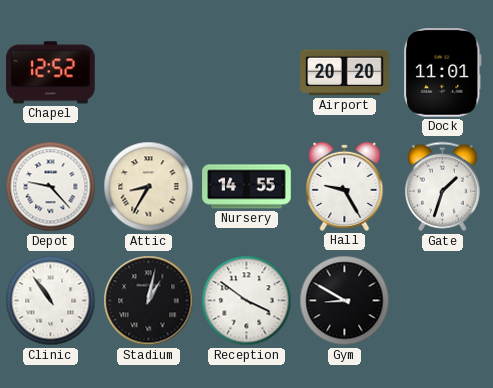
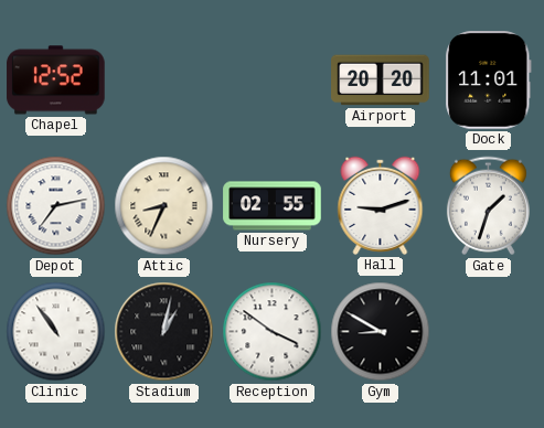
Depot: 9:23 -> 7:13
Attic: 8:35 -> 8:34
Nursery: 14:55 -> 02:55
Hall: 9:25 -> 9:12
